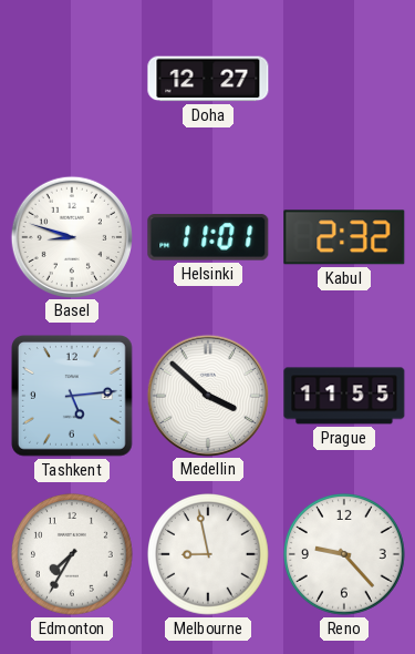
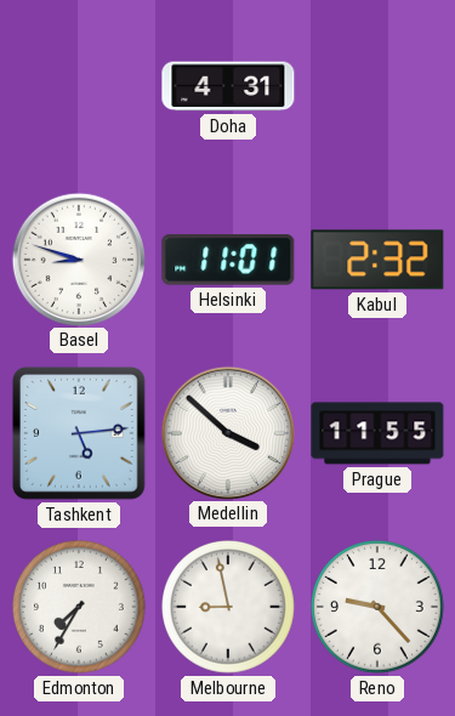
Doha: 12:27 -> 4:31
